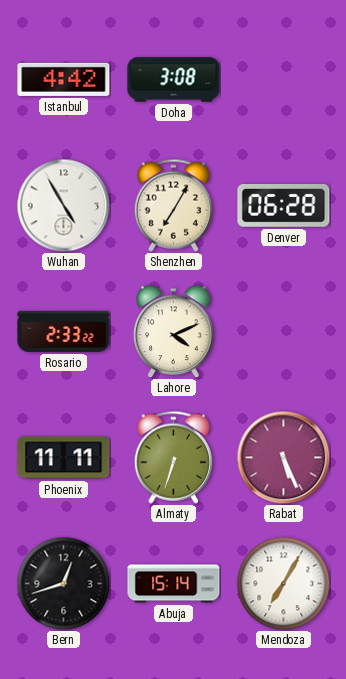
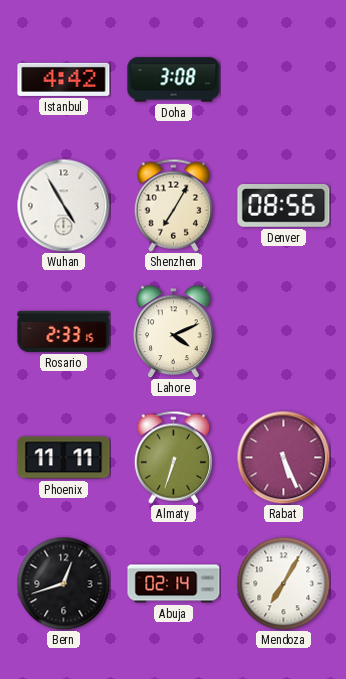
Denver: 06:28 -> 08:56
Rosario: 2:33:22 -> 2:33:15
Abuja: 15:14 -> 02:14
